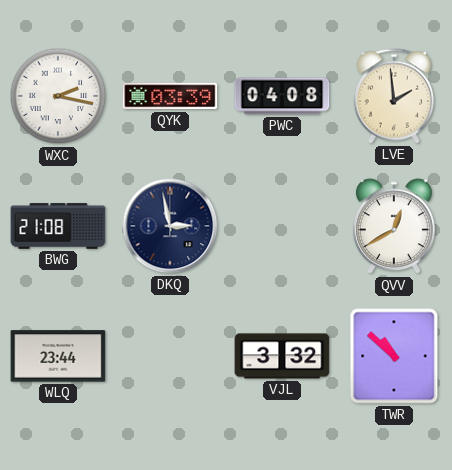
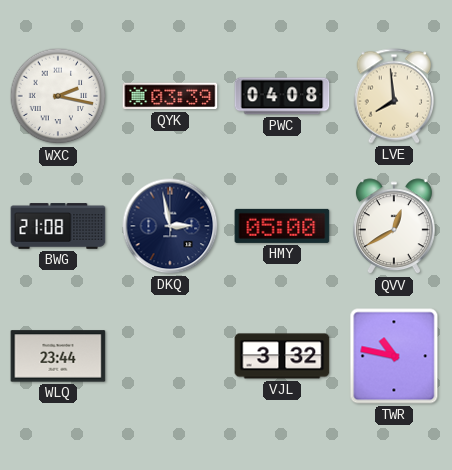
LVE: 1:59 -> 7:59
HMY: none -> 05:00
TWR: 10:52 -> 10:47
